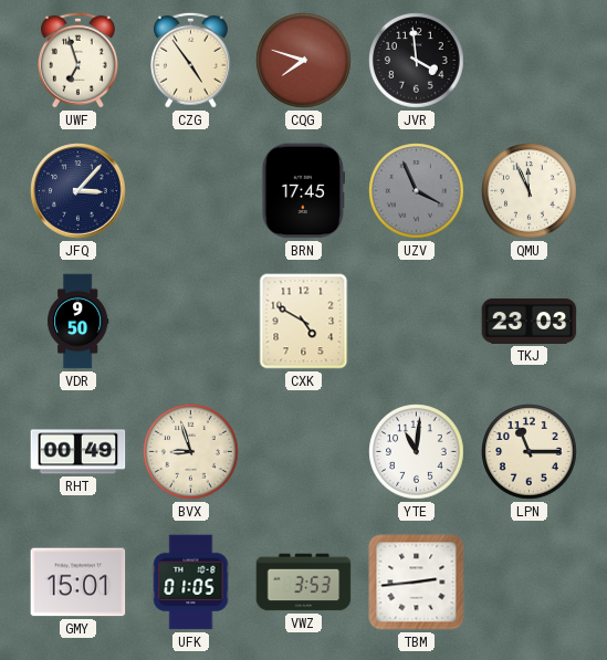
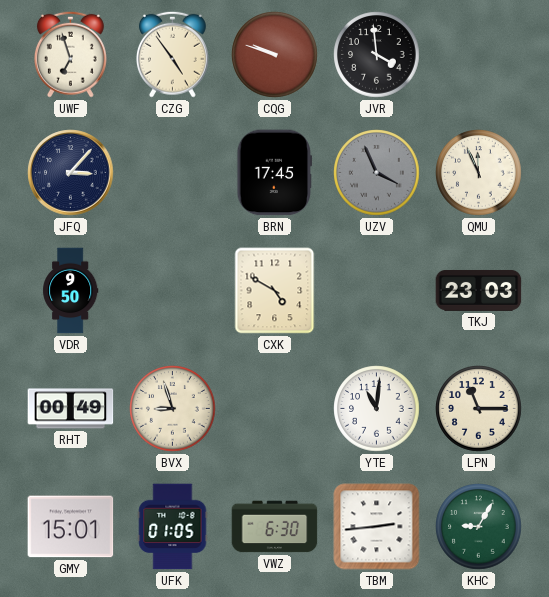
CQG: 7:48 -> 9:48
VWZ: 3:53 -> 6:30
KHC: none -> 9:05
